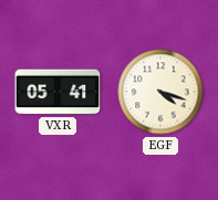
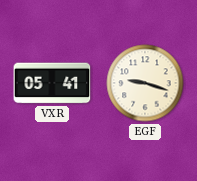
EGF: 4:18 -> 9:18
